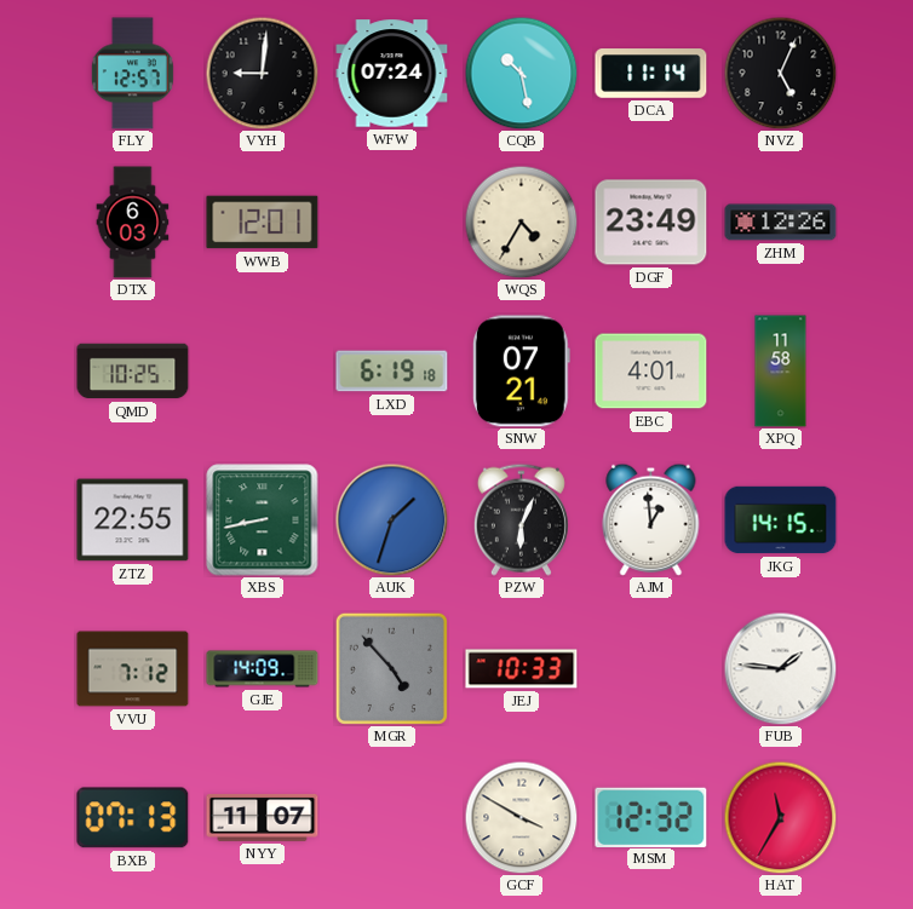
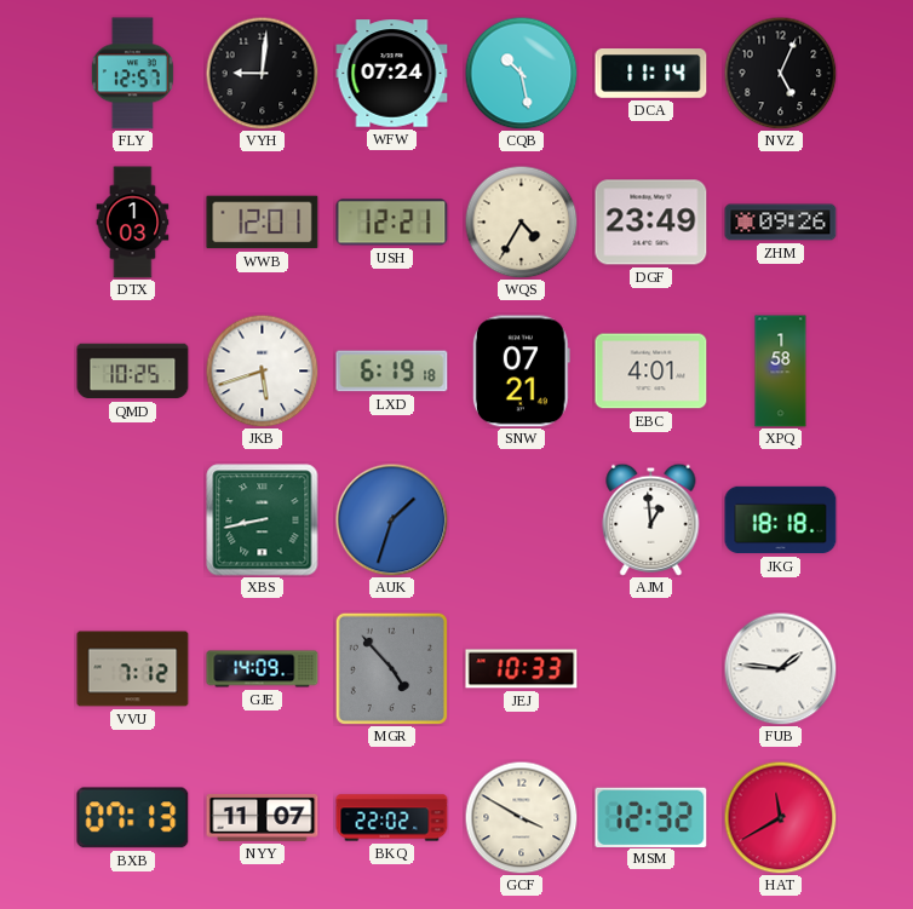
DTX: 6:03 -> 1:03
USH: none -> 12:21
ZHM: 12:26 -> 09:26
JKB: none -> 5:42
XPQ: 11:58 -> 1:58
ZTZ: 22:55 -> none
PZW: 6:04 -> none
JKG: 14:15 -> 18:18
BKQ: none -> 22:02
HAT: 11:35 -> 11:40
